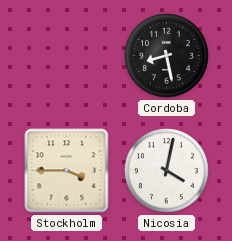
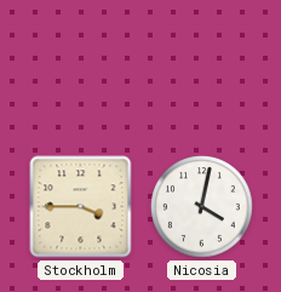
Cordoba: 8:28 -> none
